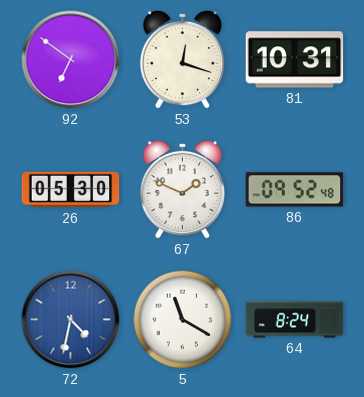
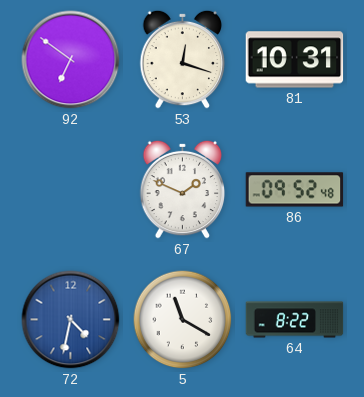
26: 05:30 -> none
64: 8:24 -> 8:22
